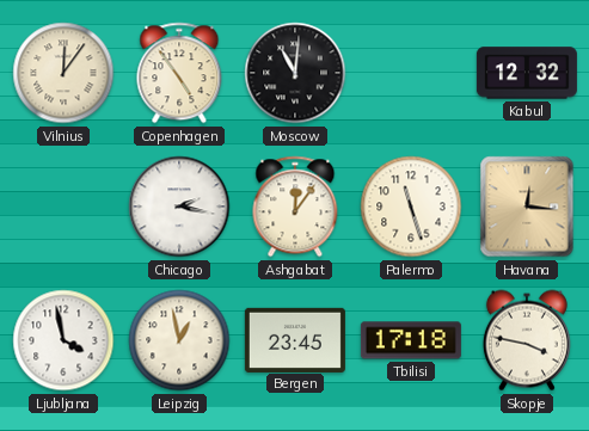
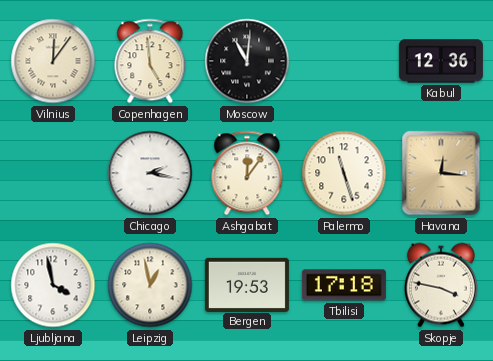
Copenhagen: 4:54 -> 4:59
Kabul: 12:32 -> 12:36
Bergen: 23:45 -> 19:53
